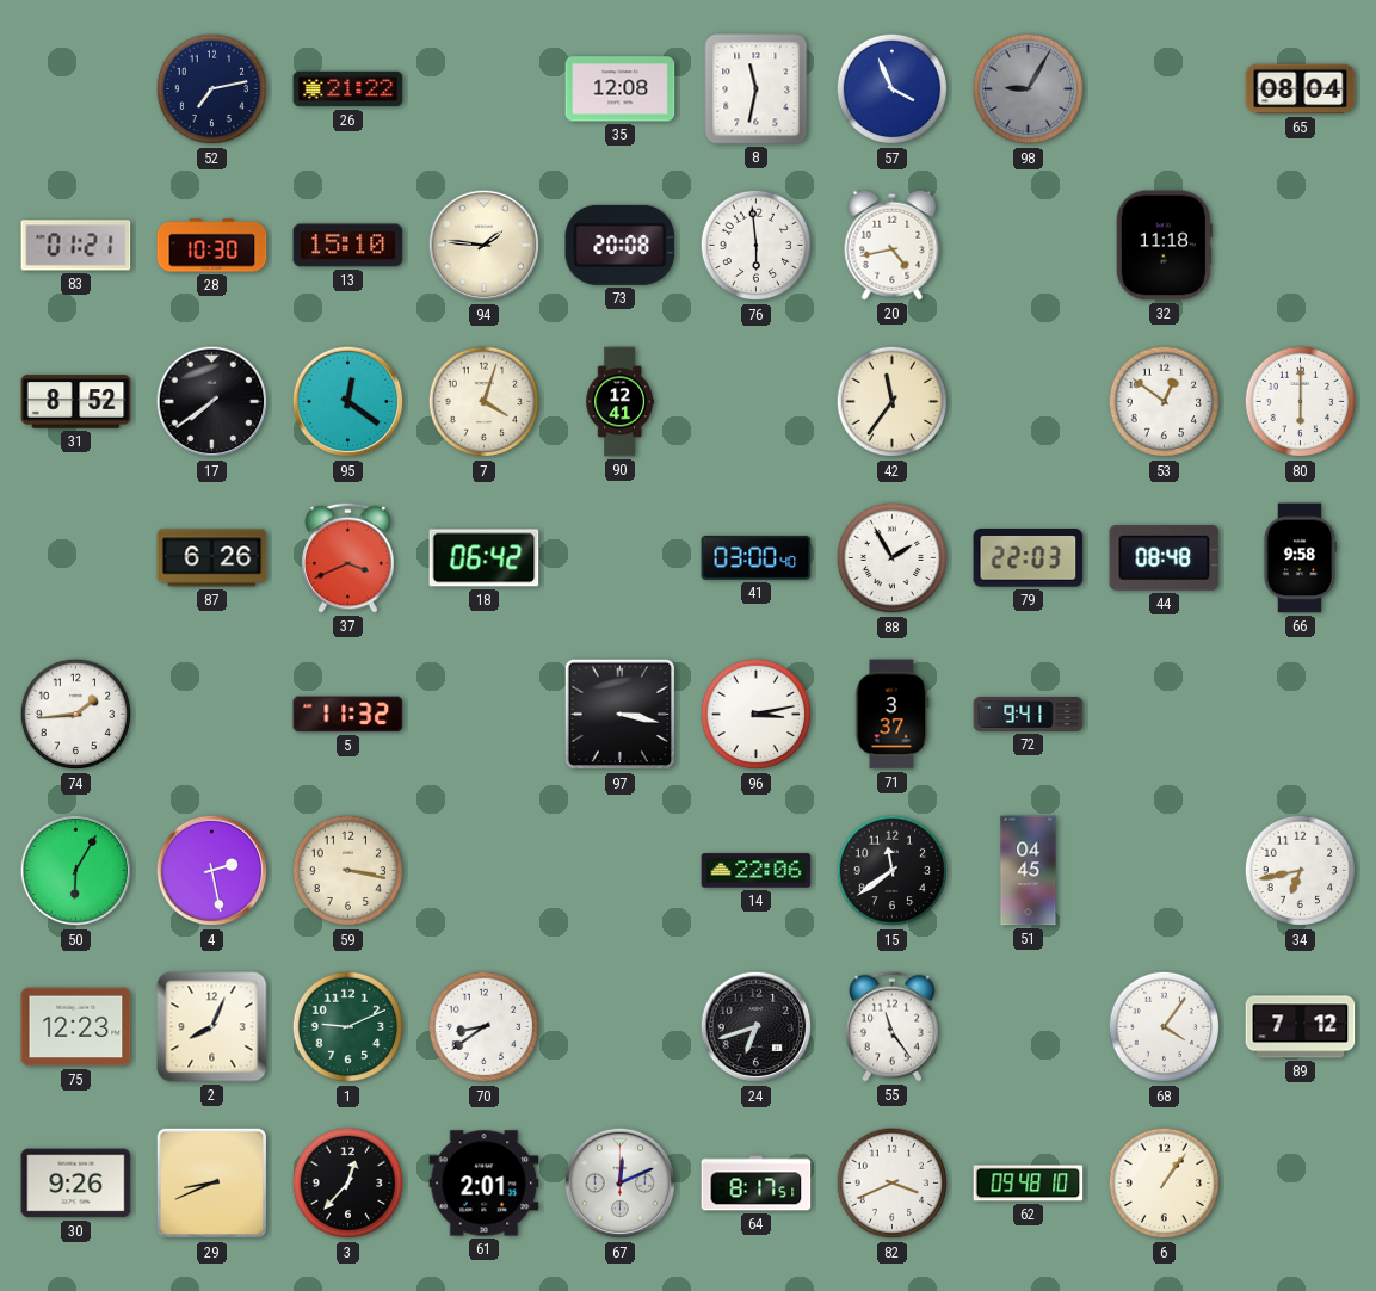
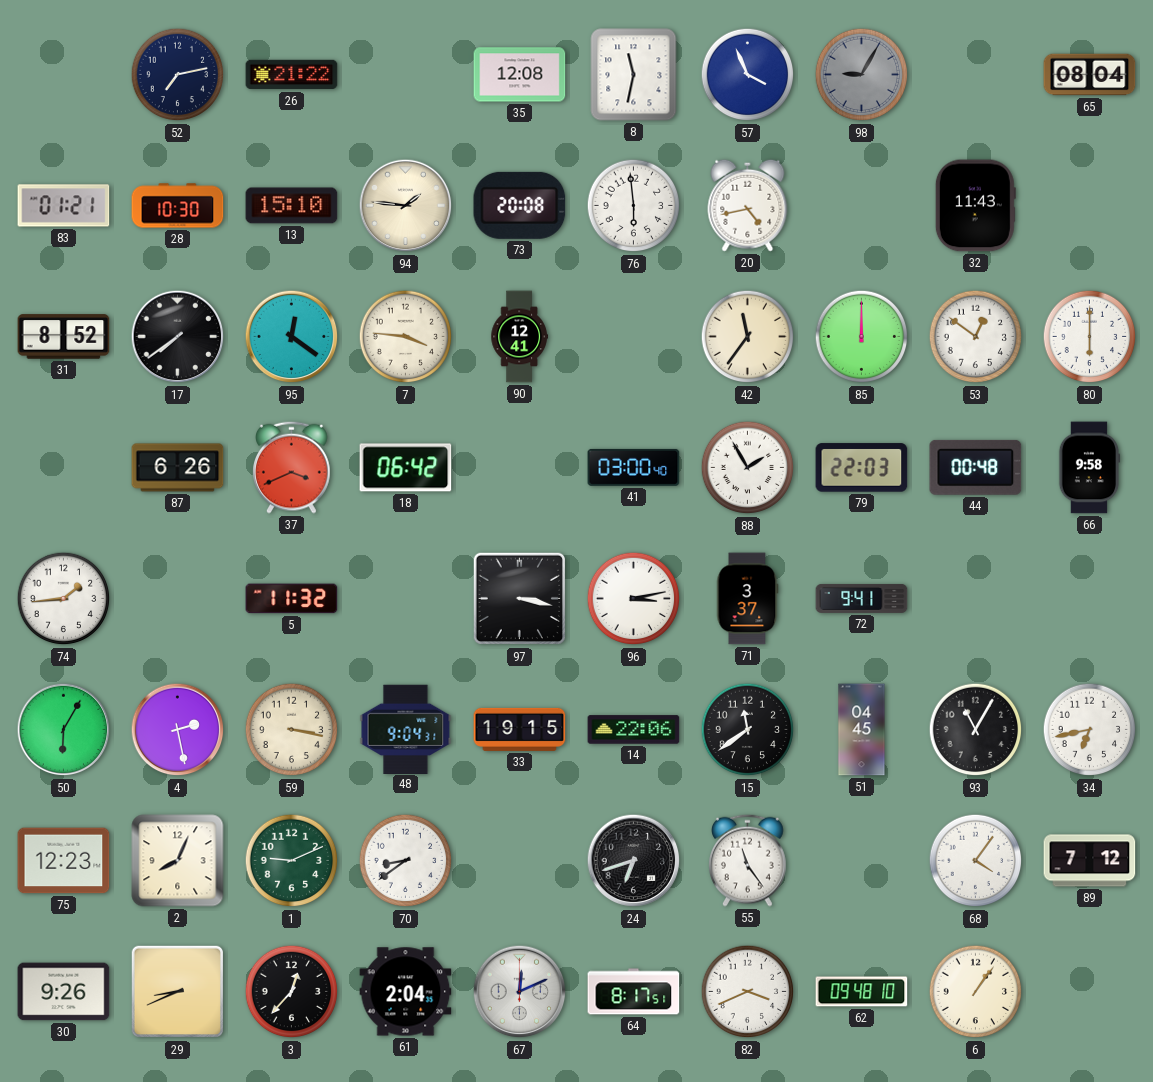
32: 11:18 -> 11:43
7: 4:03 -> 3:46
85: none -> 12:00
44: 08:48 -> 00:48
48: none -> 9:04
33: none -> 19:15
93: none -> 11:05
61: 2:01 -> 2:04
